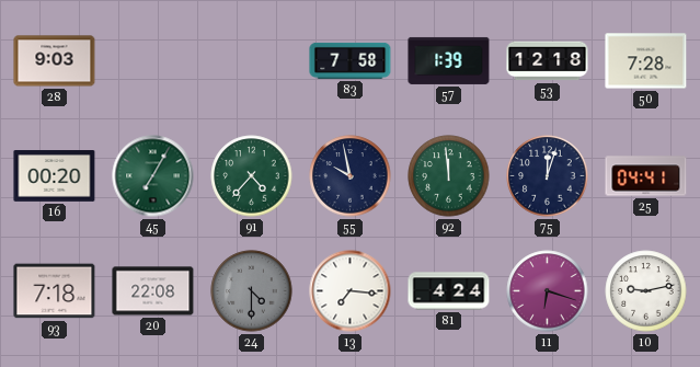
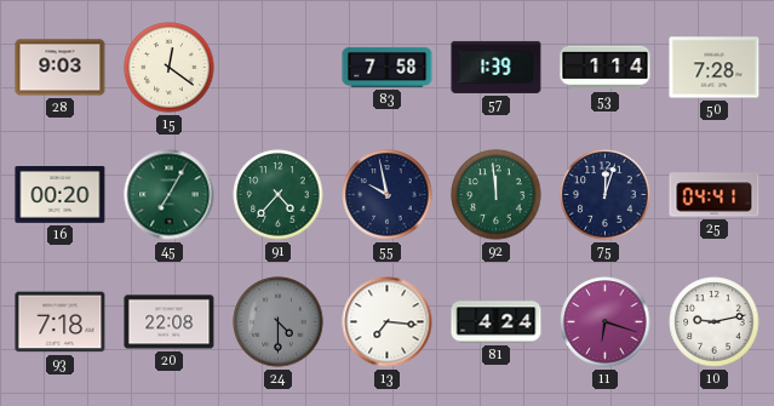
15: none -> 12:21
53: 12:18 -> 1:14
